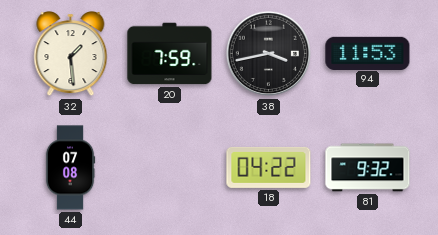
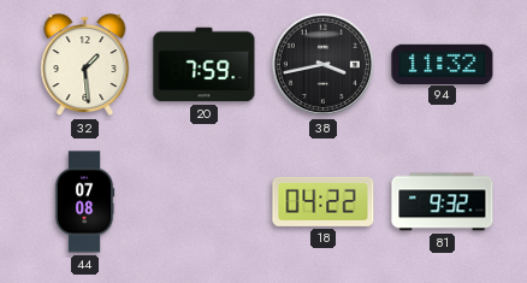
94: 11:53 -> 11:32
